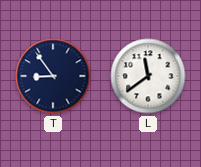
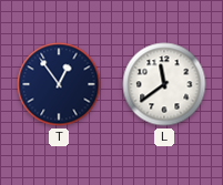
T: 8:54 -> 12:54
